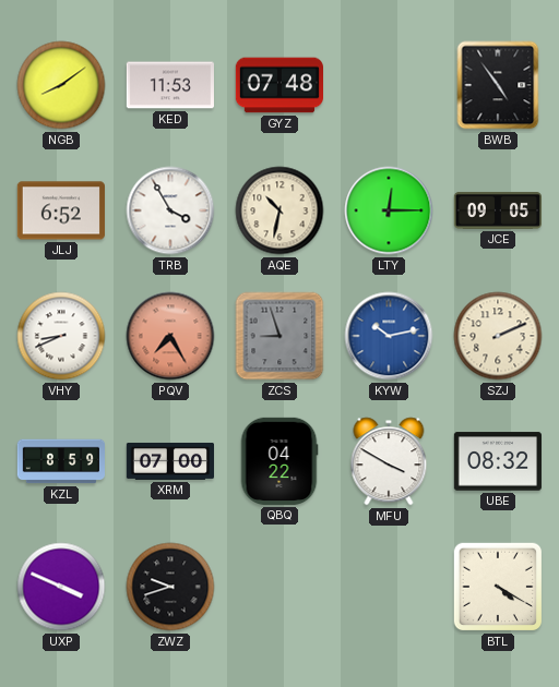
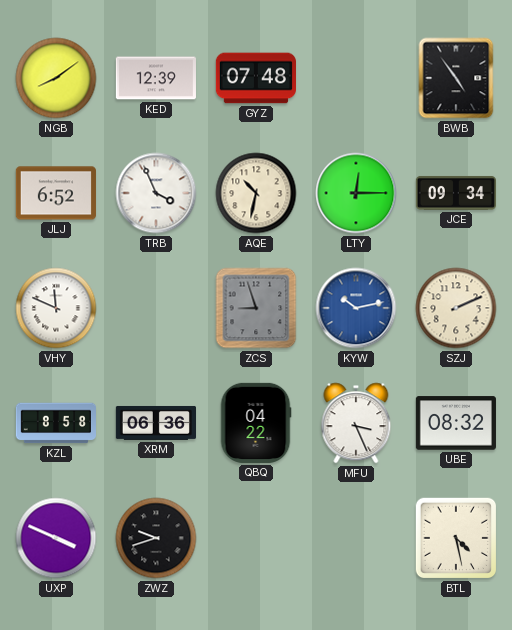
KED: 11:53 -> 12:39
TRB: 3:55 -> 3:56
JCE: 09:05 -> 09:34
VHY: 8:41 -> 11:49
PQV: 7:25 -> none
KZL: 8:59 -> 8:58
XRM: 07:00 -> 06:36
MFU: 3:50 -> 3:26
BTL: 4:20 -> 4:28
